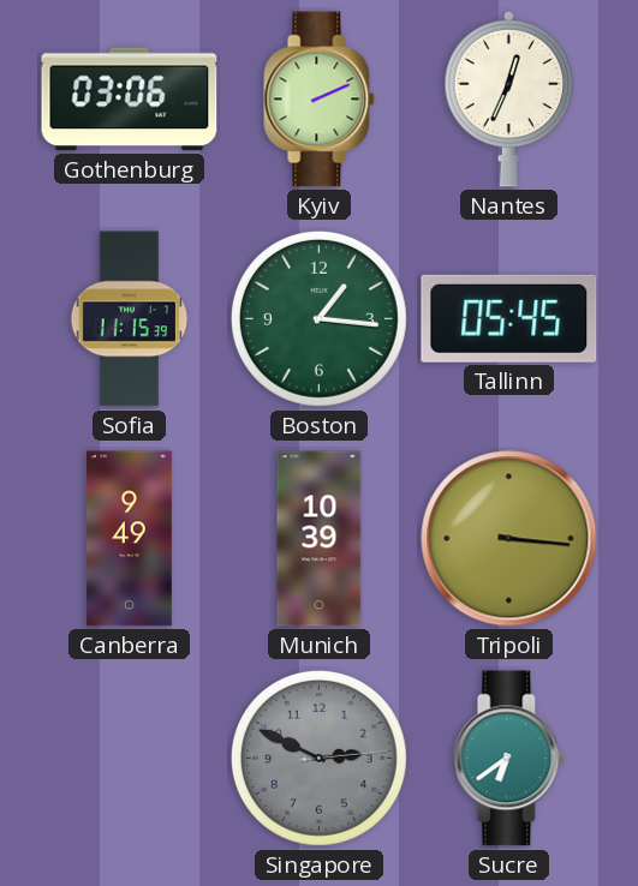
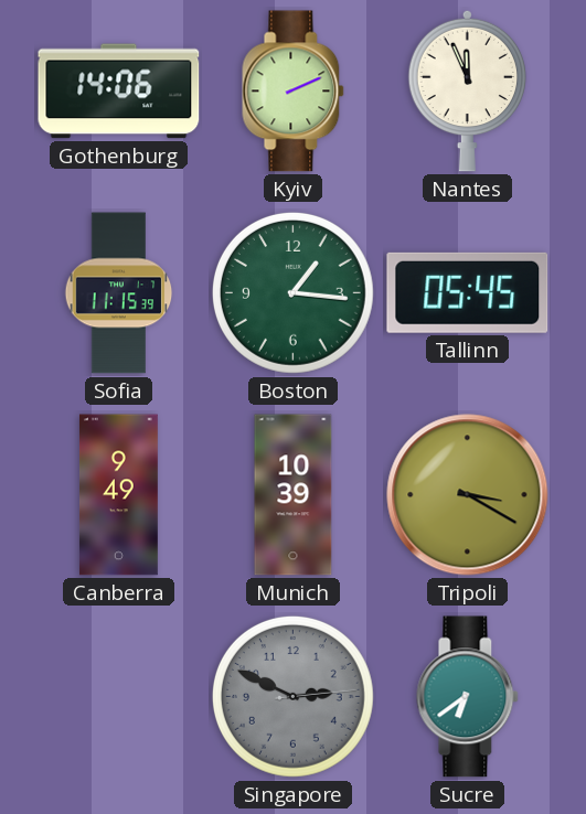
Gothenburg: 03:06 -> 14:06
Nantes: 12:34 -> 11:56
Tripoli: 3:16 -> 3:20
